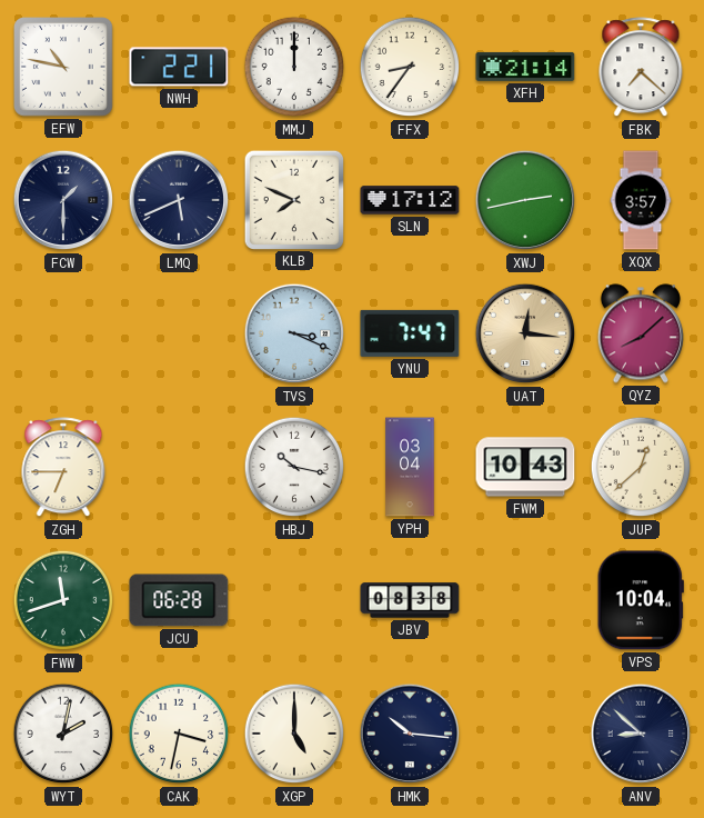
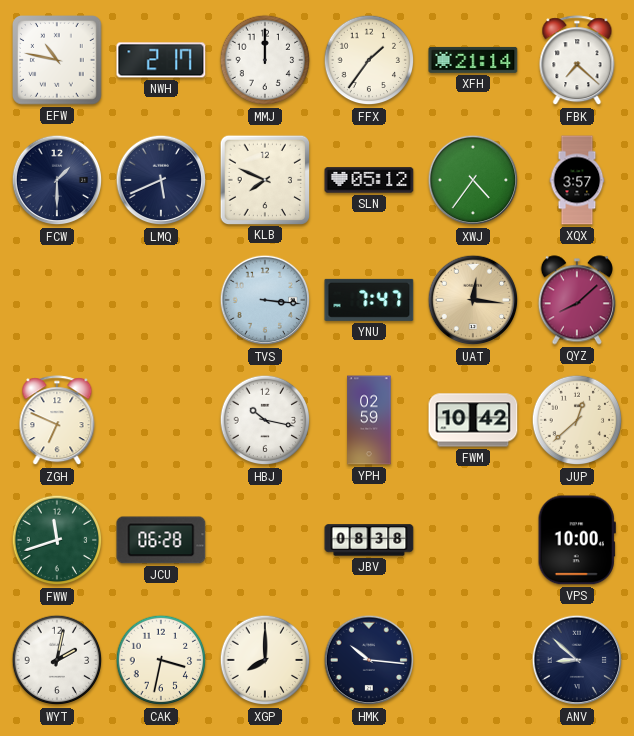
NWH: 2:21 -> 2:17
FFX: 8:36 -> 1:36
SLN: 17:12 -> 05:12
XWJ: 2:43 -> 4:36
TVS: 3:19 -> 3:16
ZGH: 6:45 -> 6:49
YPH: 03:04 -> 02:59
FWM: 10:43 -> 10:42
VPS: 10:04 -> 10:00
XGP: 5:00 -> 8:00
